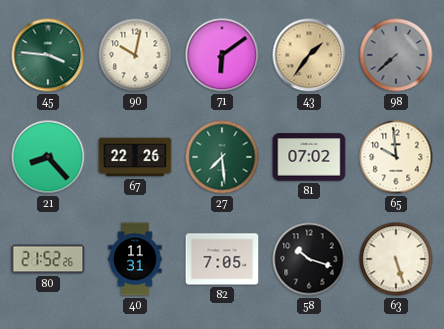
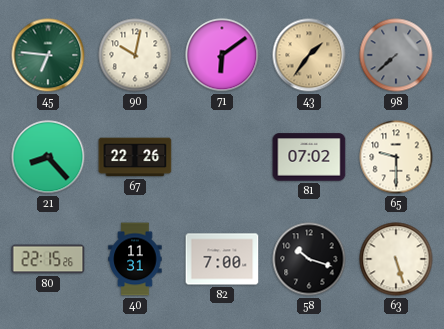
45: 3:46 -> 6:46
27: 7:29 -> none
65: 9:59 -> 9:30
80: 21:52 -> 22:15
82: 7:05 -> 7:00
